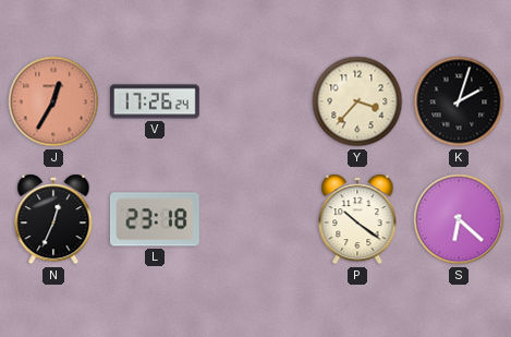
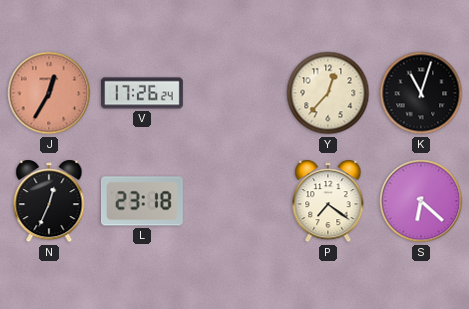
Y: 3:37 -> 12:37
K: 2:03 -> 11:03
P: 10:21 -> 7:21
